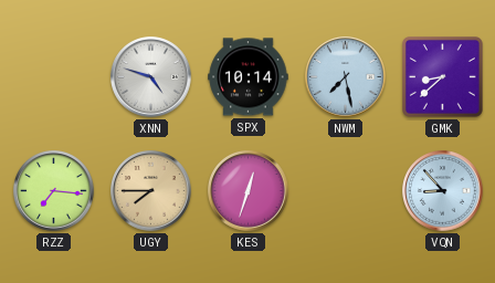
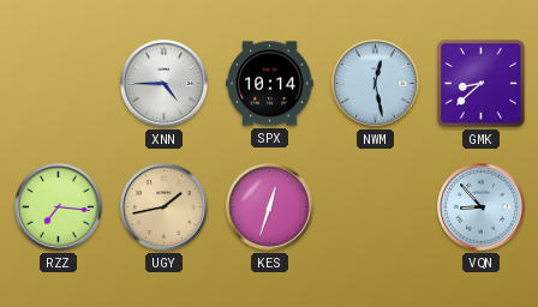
XNN: 4:48 -> 4:45
NWM: 7:28 -> 12:28
UGY: 7:45 -> 1:43
